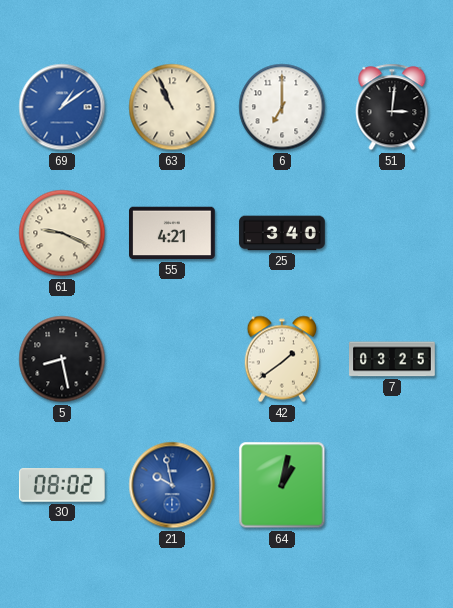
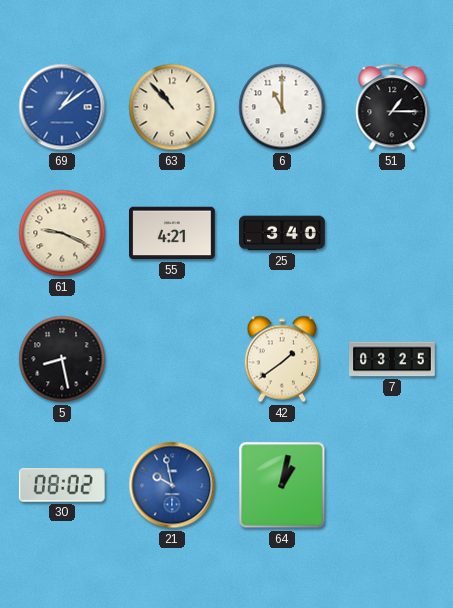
63: 10:56 -> 10:53
6: 7:00 -> 11:00
51: 3:01 -> 1:15
